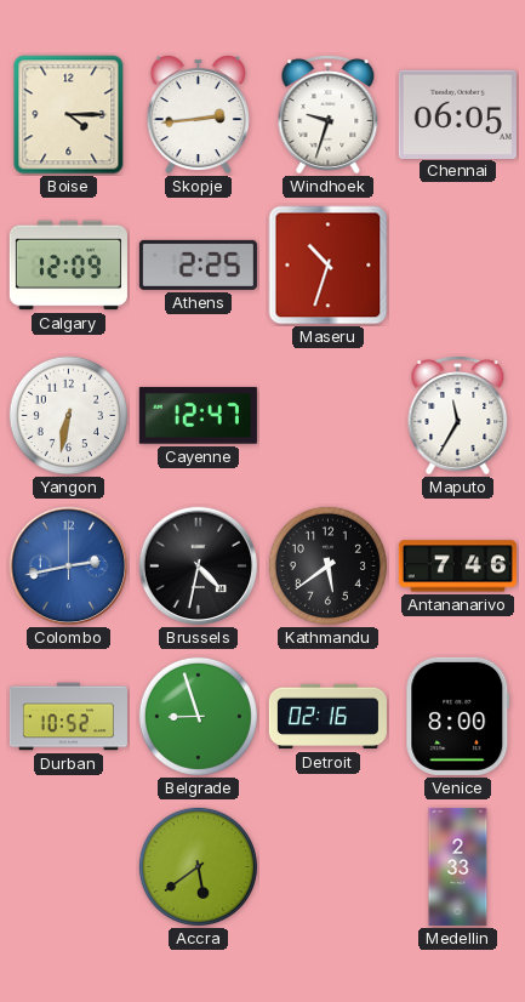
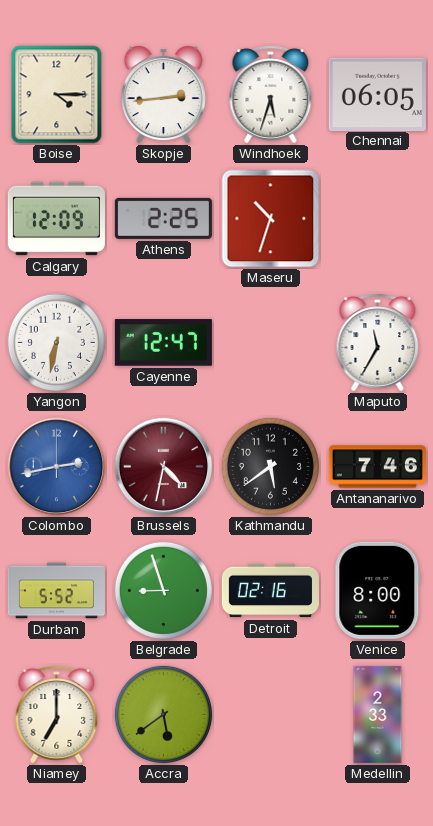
Windhoek: 9:33 -> 5:33
Brussels dial: black -> burgundy
Durban: 10:52 -> 5:52
Niamey: none -> 7:00
